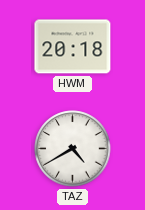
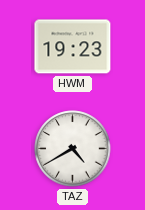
HWM: 20:18 -> 19:23
